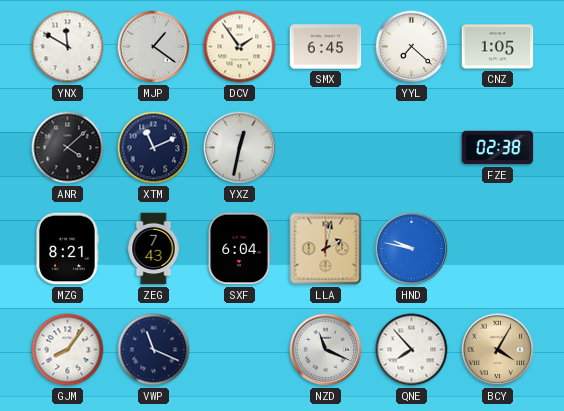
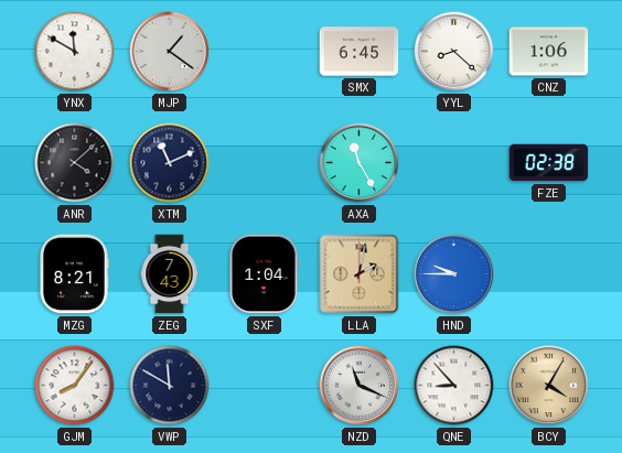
DCV: 1:54 -> none
YYL: 7:22 -> 8:22
CNZ: 1:05 -> 1:06
YXZ: 12:32 -> none
AXA: none -> 11:25
SXF: 6:04 -> 1:04
HND: 9:47 -> 9:45
VWP: 11:19 -> 11:50
QNE: 7:53 -> 8:53
